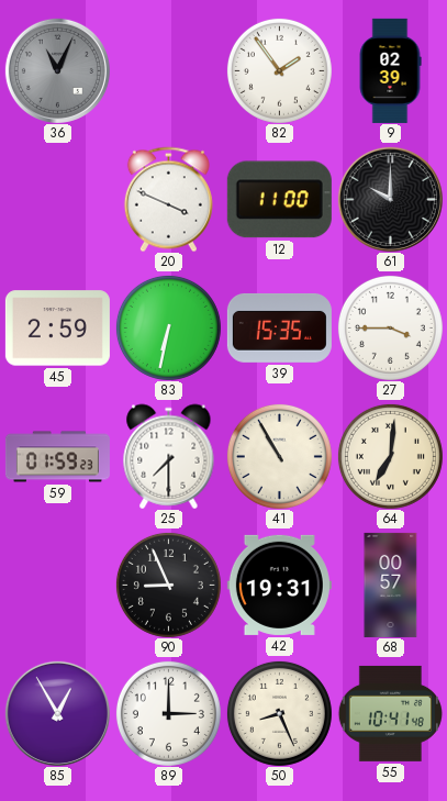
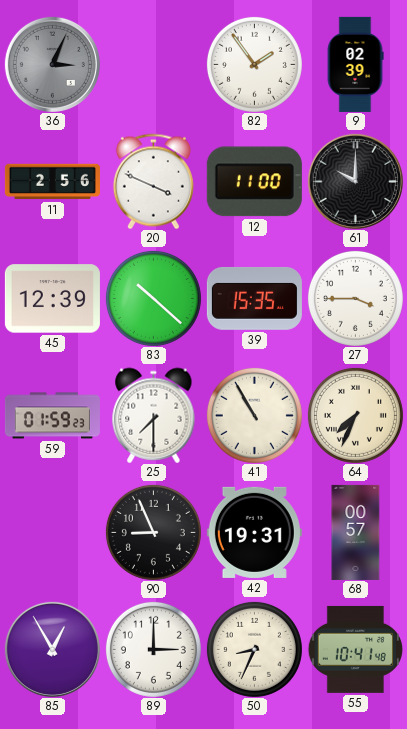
36: 11:04 -> 3:04
11: none -> 2:56
45: 2:59 -> 12:39
83: 6:32 -> 10:22
64: 7:01 -> 7:34
50: 8:26 -> 8:34
